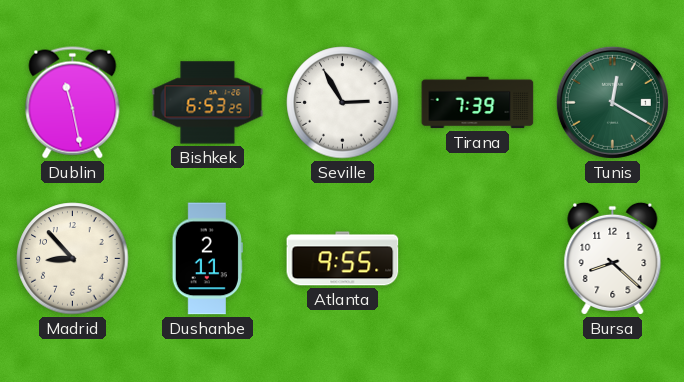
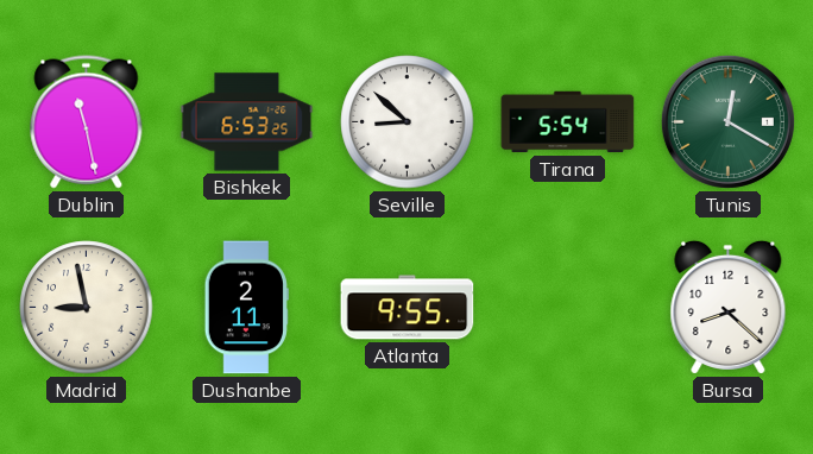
Seville: 2:55 -> 8:52
Tirana: 7:39 -> 5:54
Madrid: 8:53 -> 8:58
